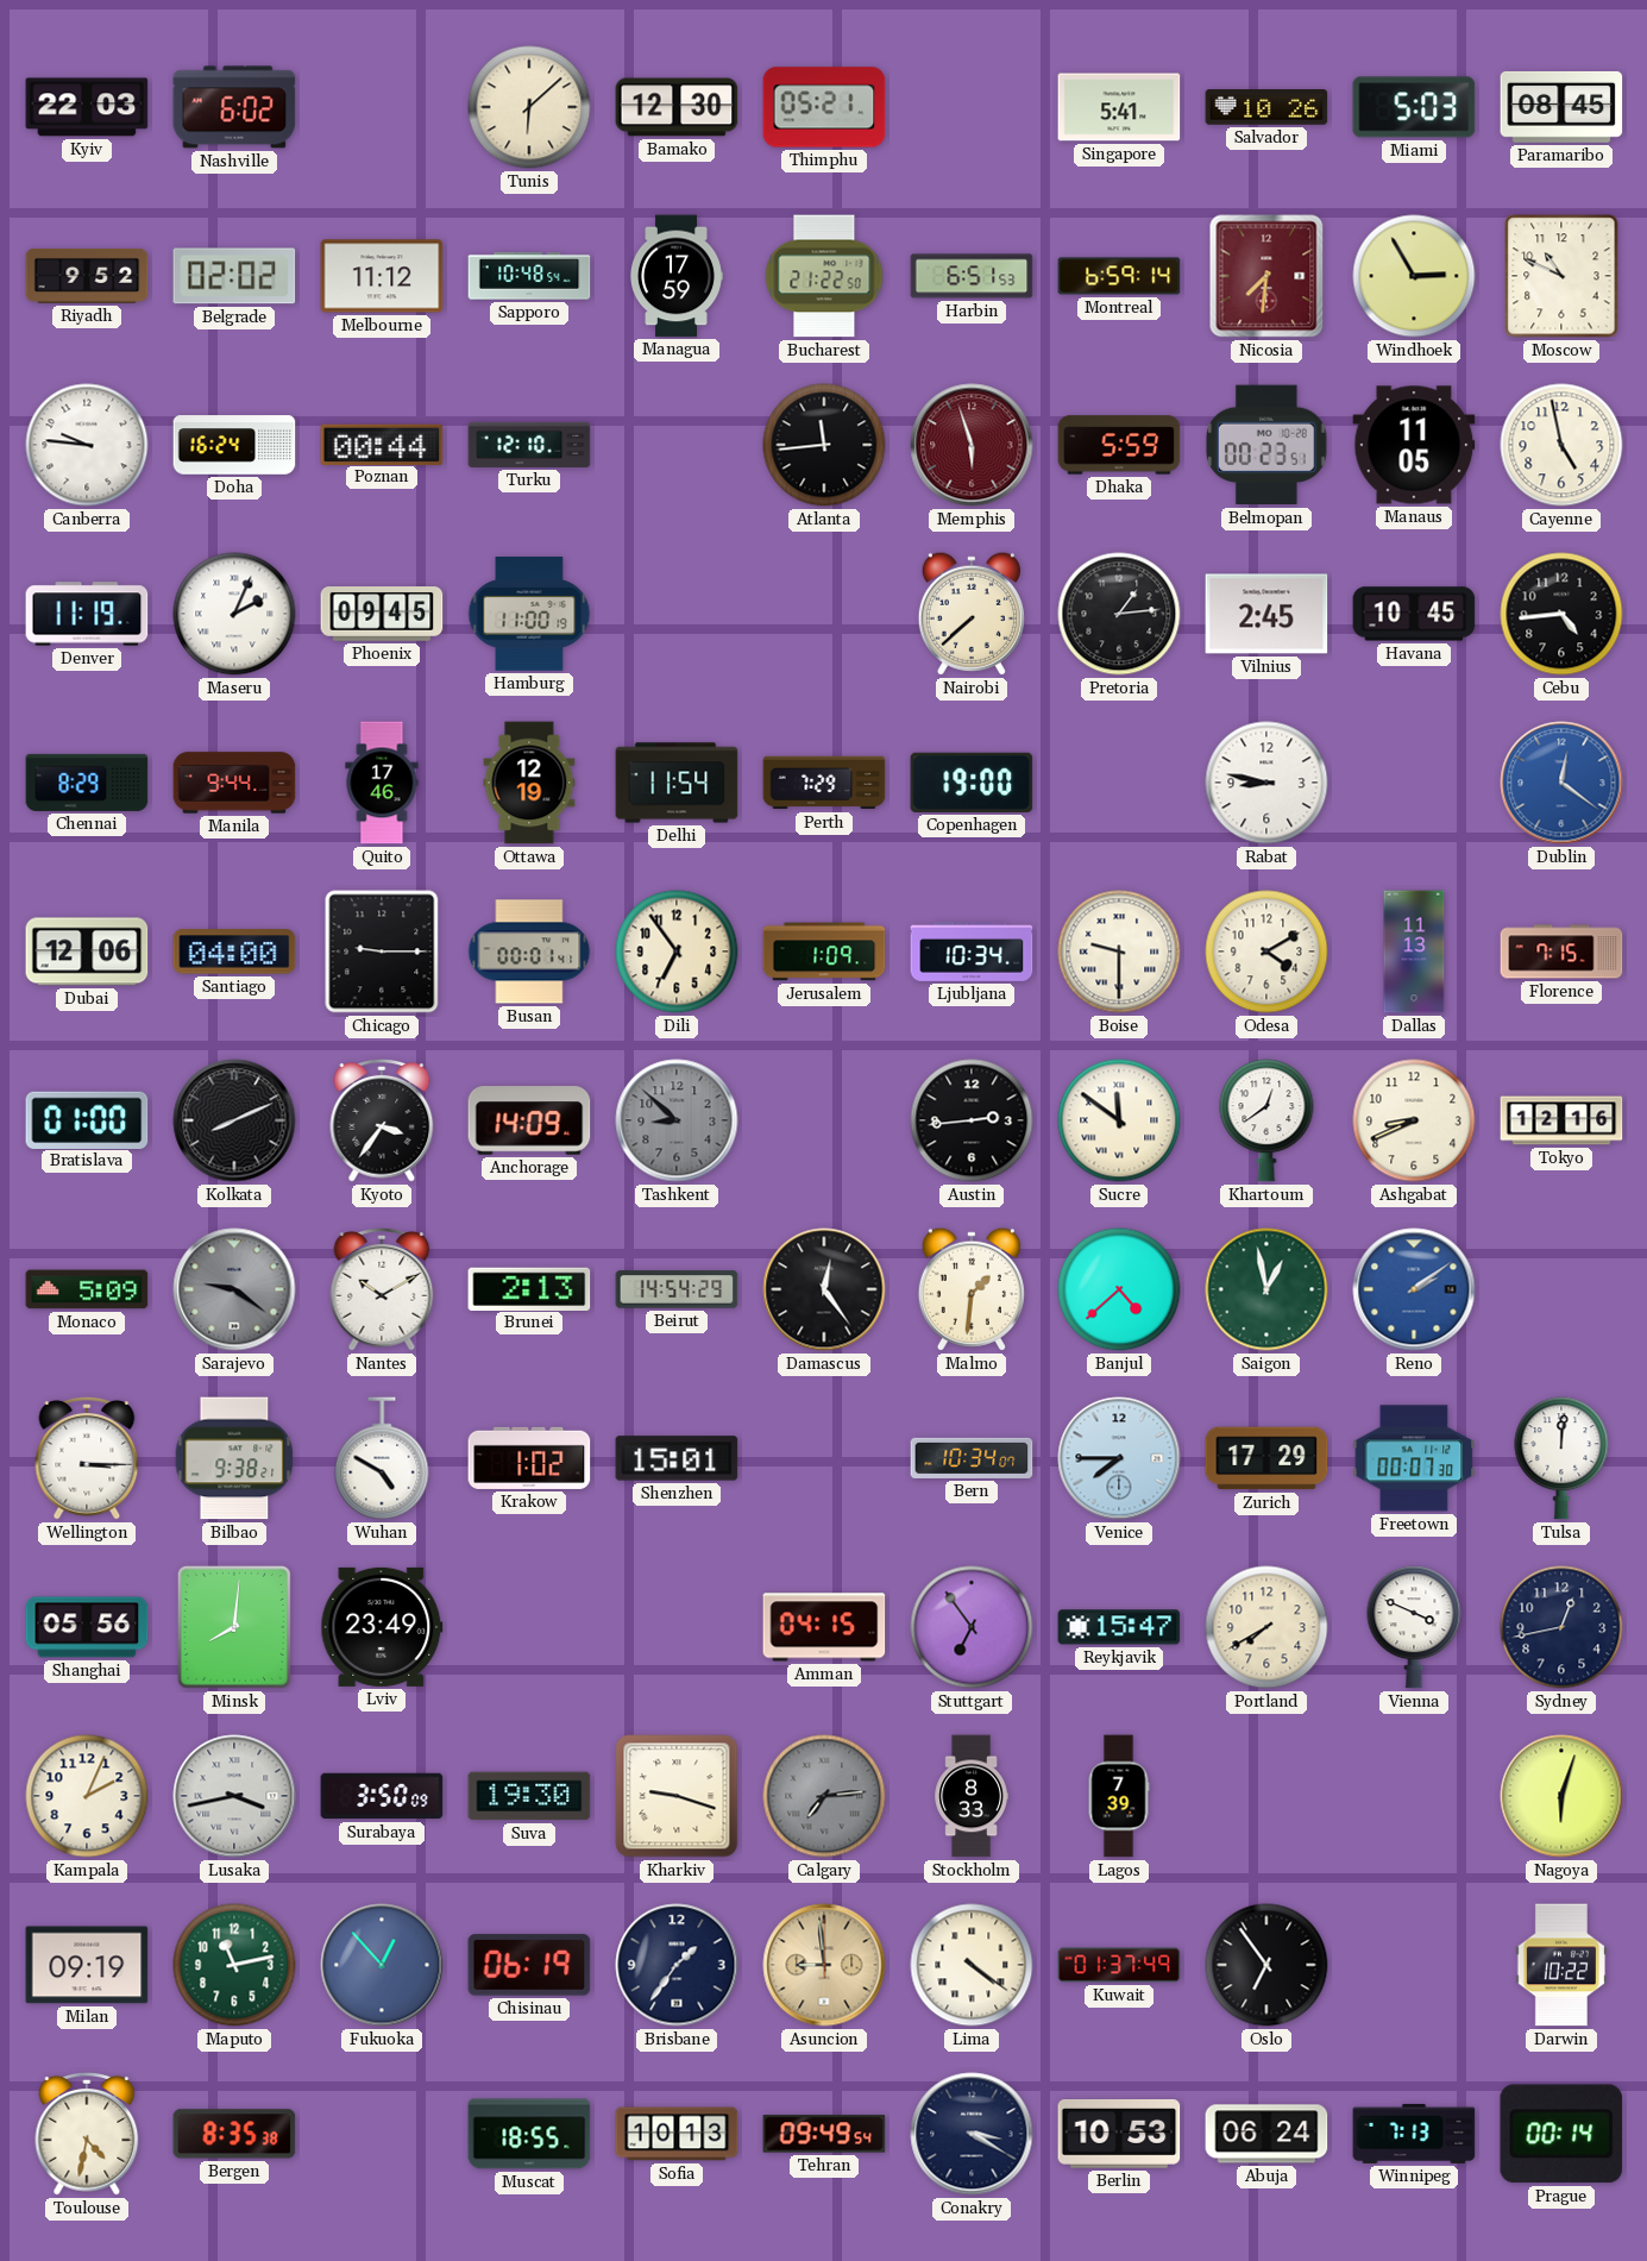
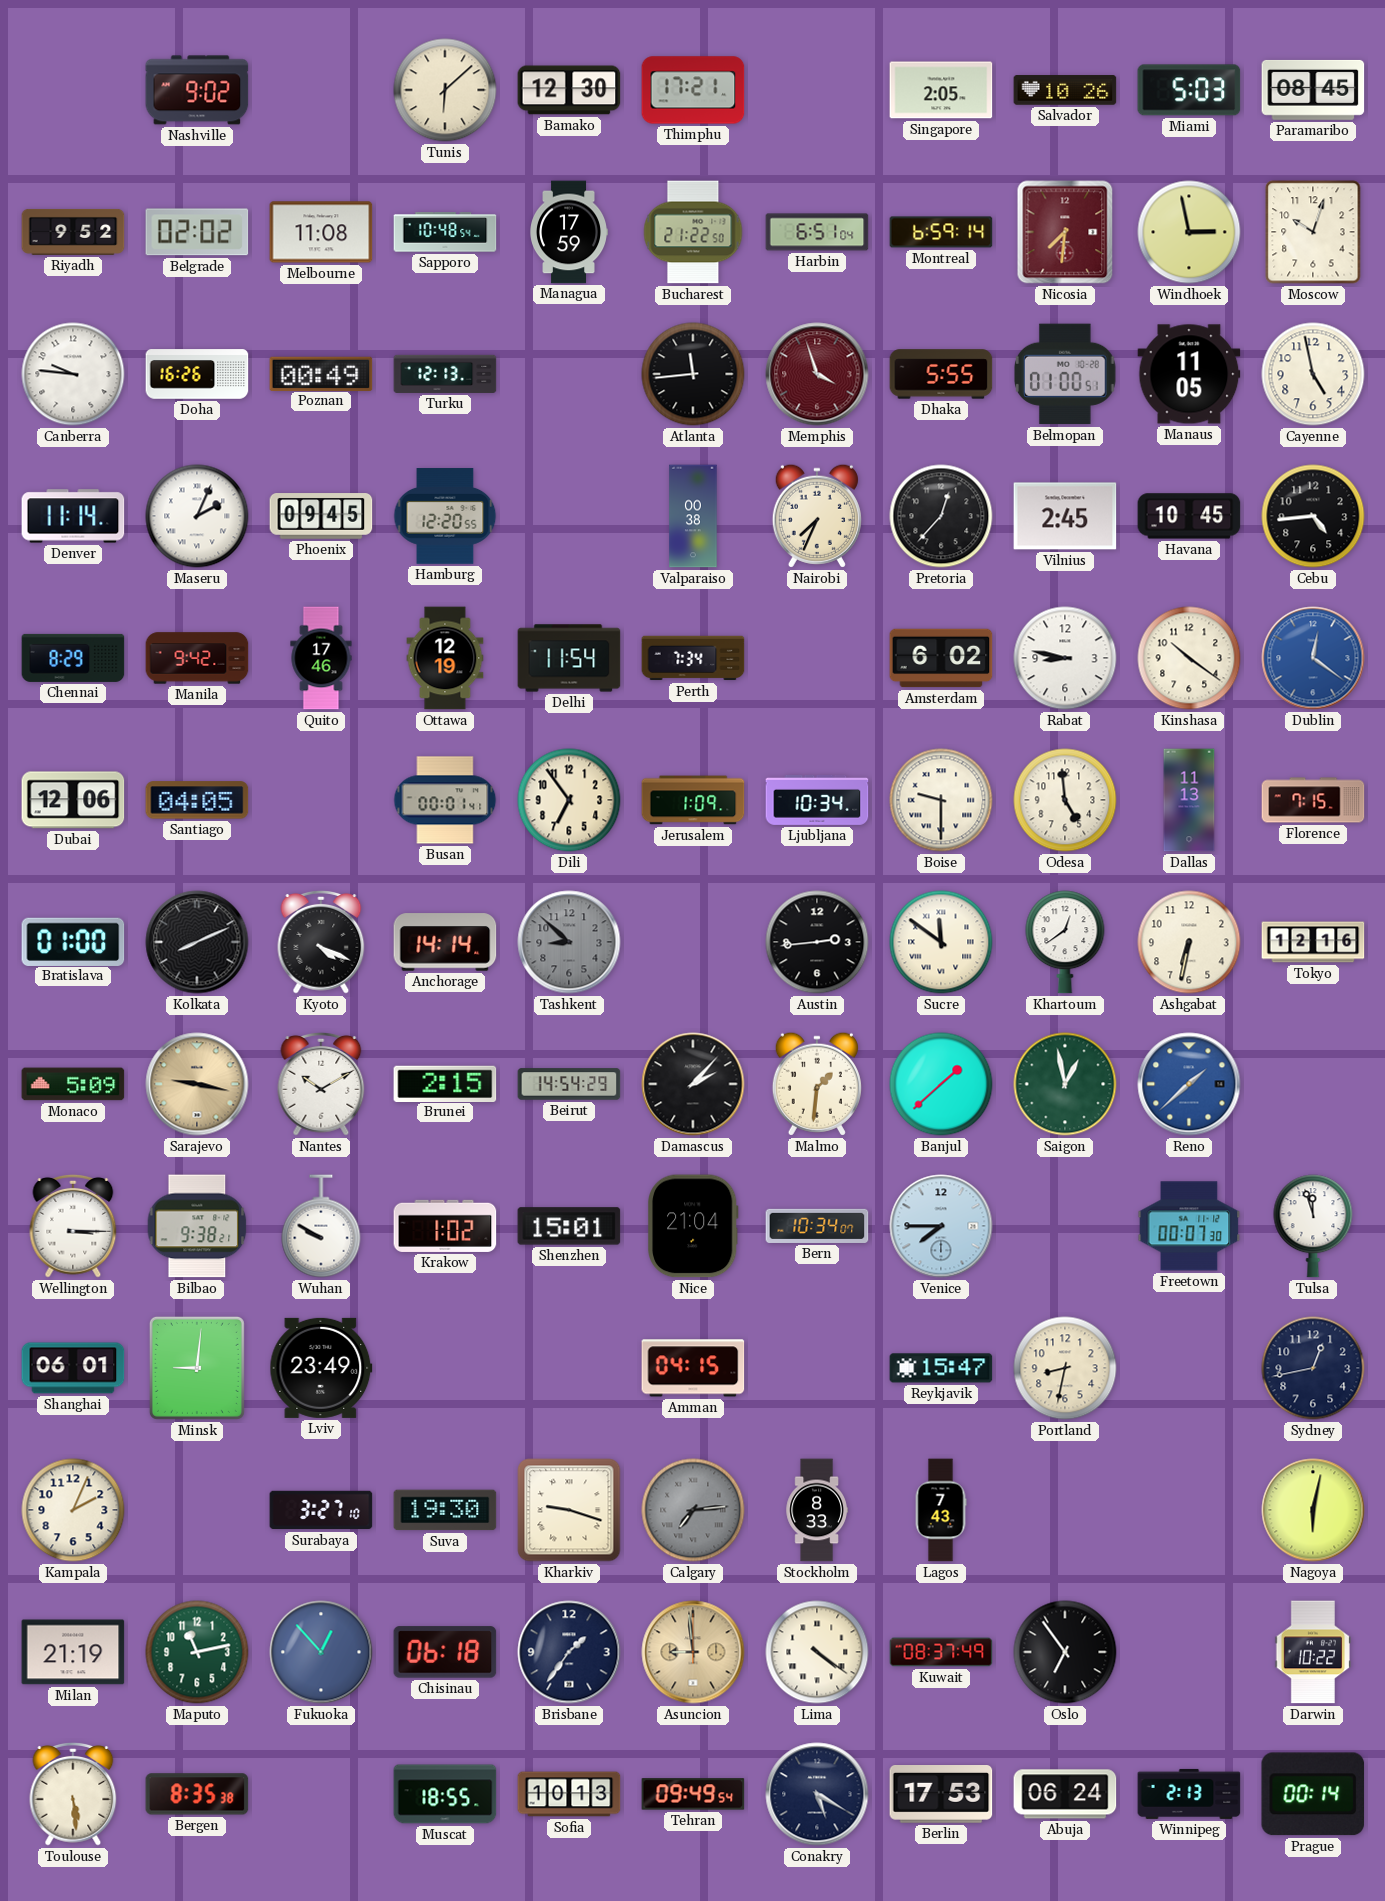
Kyiv: 22:03 -> none
Nashville: 6:02 -> 9:02
Thimphu: 05:21 -> 17:21
Singapore: 5:41 -> 2:05
Melbourne: 11:12 -> 11:08
Harbin: 6:51:53 -> 6:51:04
Windhoek: 2:55 -> 2:58
Moscow: 10:49 -> 10:03
Doha: 16:24 -> 16:26
Poznan: 00:44 -> 00:49
Turku: 12:10 -> 12:13
Memphis: 5:57 -> 3:57
Dhaka: 5:59 -> 5:55
Belmopan: 00:23 -> 01:00
Denver: 11:19 -> 11:14
Hamburg: 11:00 -> 12:20
Valparaiso: none -> 00:38
Nairobi: 7:38 -> 7:34
Pretoria: 1:14 -> 12:37
Manila: 9:44 -> 9:42
Perth: 7:29 -> 7:34
Copenhagen: 19:00 -> none
Amsterdam: none -> 6:02
Kinshasa: none -> 10:21
Santiago: 04:00 -> 04:05
Chicago: 9:15 -> none
Odesa: 4:10 -> 4:59
Kyoto: 3:36 -> 4:19
Anchorage: 14:09 -> 14:14
Ashgabat: 8:41 -> 6:32
Sarajevo: 9:21 -> 9:17
Sarajevo dial: grey -> champagne
Brunei: 2:13 -> 2:15
Damascus: 12:24 -> 2:07
Banjul: 4:38 -> 1:38
Reno: 2:09 -> 1:38
Wuhan: 4:50 -> 9:50
Nice: none -> 21:04
Zurich: 17:29 -> none
Tulsa: 12:01 -> 11:57
Shanghai: 05:56 -> 06:01
Minsk: 8:01 -> 9:01
Stuttgart: 6:54 -> none
Portland: 7:40 -> 8:32
Vienna: 3:49 -> none
Lusaka: 3:43 -> none
Surabaya: 3:50 -> 3:27
Lagos: 7:39 -> 7:43
Nagoya: 6:03 -> 6:02
Milan: 09:19 -> 21:19
Chisinau: 06:19 -> 06:18
Kuwait: 01:37 -> 08:37
Toulouse: 4:32 -> 5:29
Conakry: 3:20 -> 5:20
Berlin: 10:53 -> 17:53
Winnipeg: 7:13 -> 2:13
